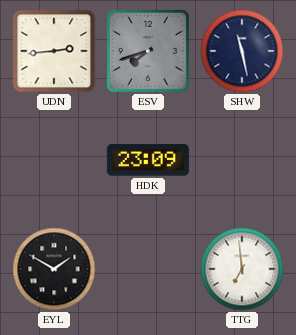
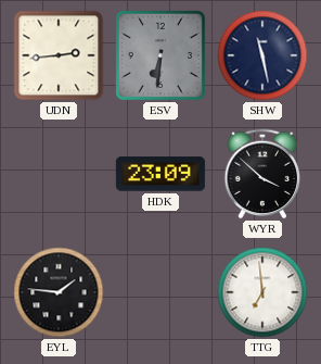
ESV: 7:42 -> 6:31
WYR: none -> 3:52
EYL: 1:50 -> 1:46
